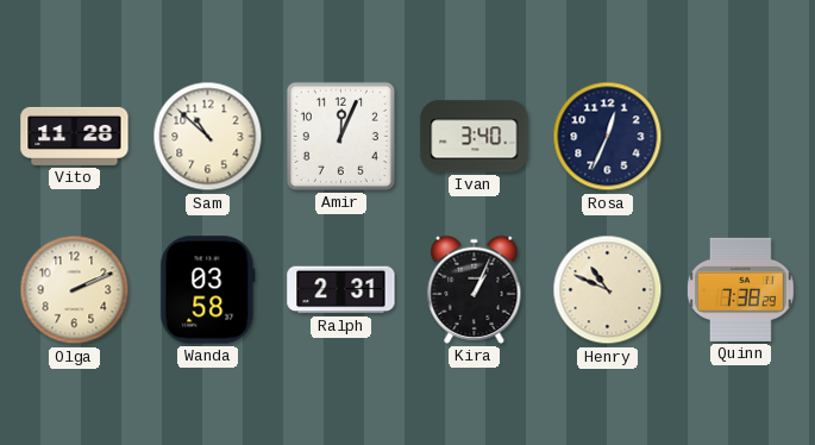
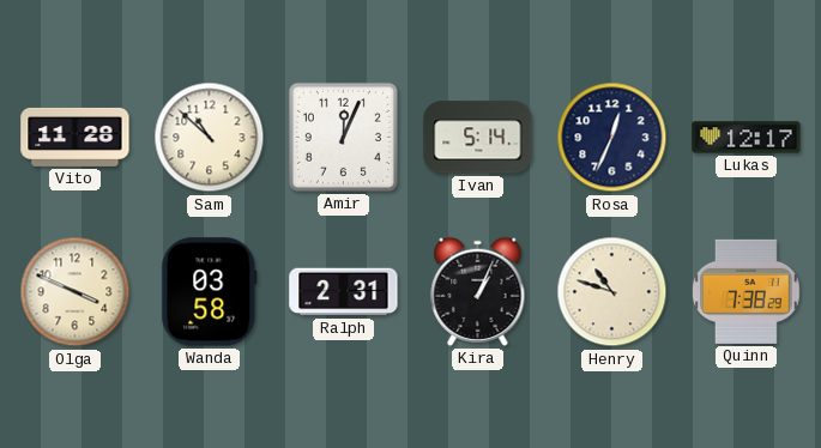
Ivan: 3:40 -> 5:14
Lukas: none -> 12:17
Olga: 2:11 -> 3:49
Henry: 10:49 -> 10:48
